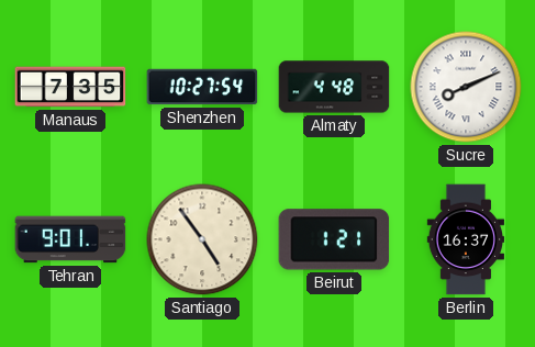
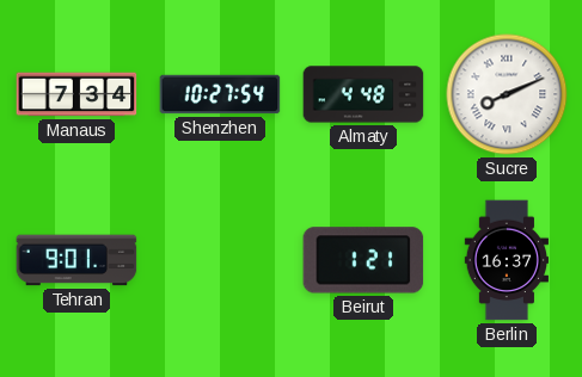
Manaus: 7:35 -> 7:34
Santiago: 4:54 -> none
